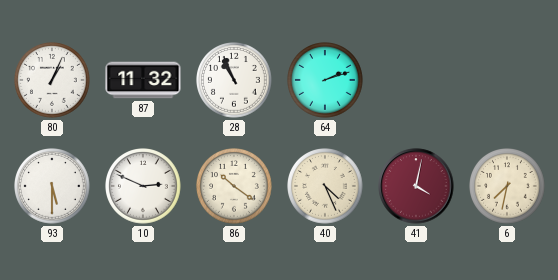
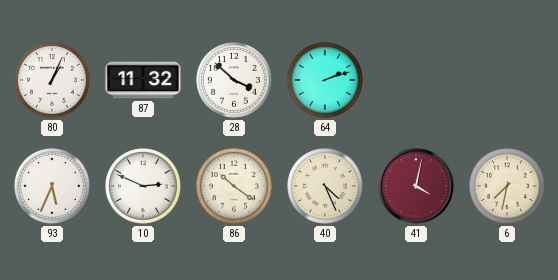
28: 10:56 -> 3:52
93: 5:30 -> 5:34
